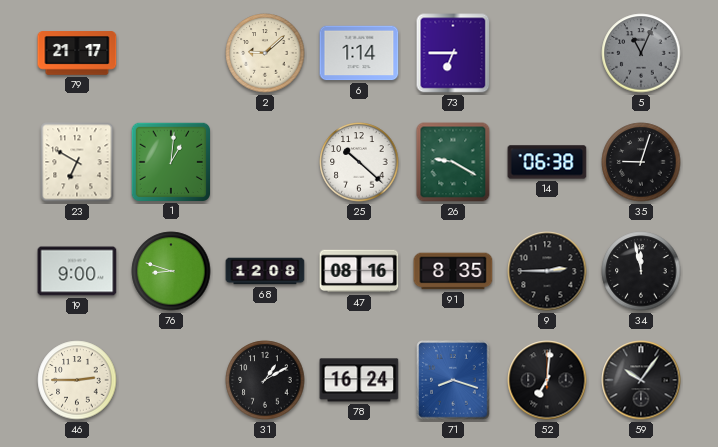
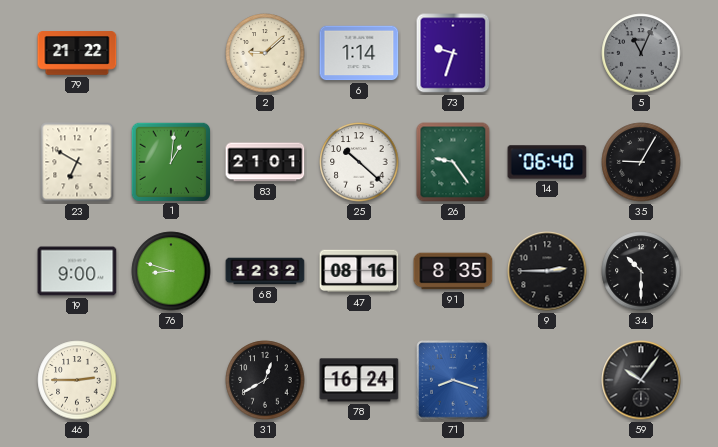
79: 21:17 -> 21:22
73: 6:45 -> 9:33
83: none -> 21:01
26: 9:20 -> 9:24
14: 06:38 -> 06:40
35: 9:03 -> 9:05
68: 12:08 -> 12:32
34: 11:58 -> 10:30
31: 1:10 -> 12:40
52: 7:01 -> none
